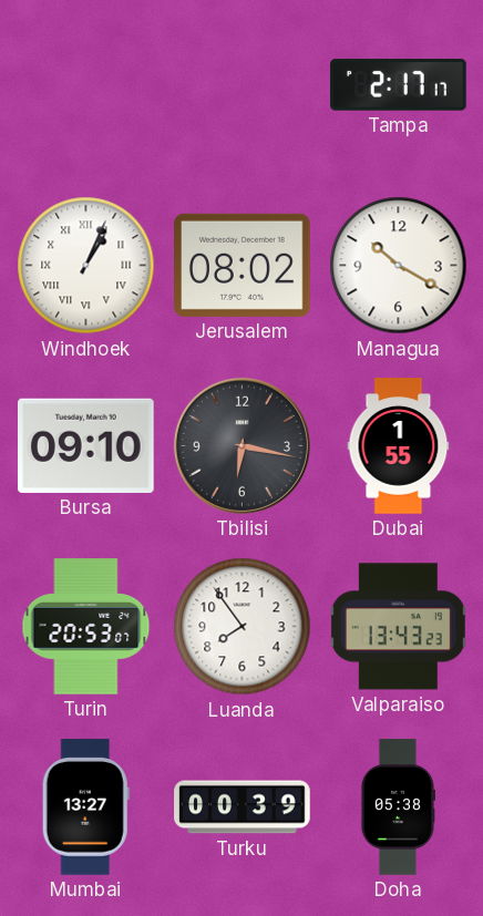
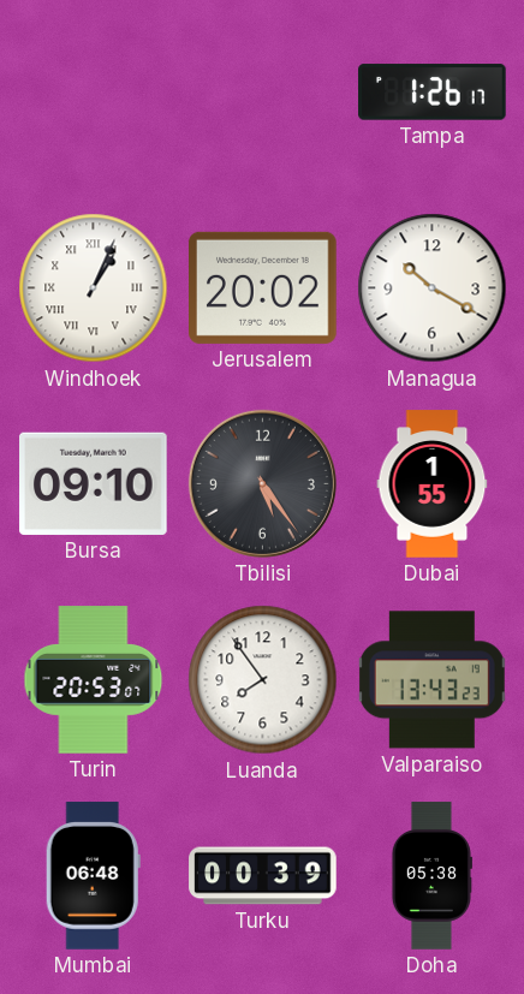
Tampa: 2:17 -> 1:26
Jerusalem: 08:02 -> 20:02
Tbilisi: 6:17 -> 5:24
Mumbai: 13:27 -> 06:48
